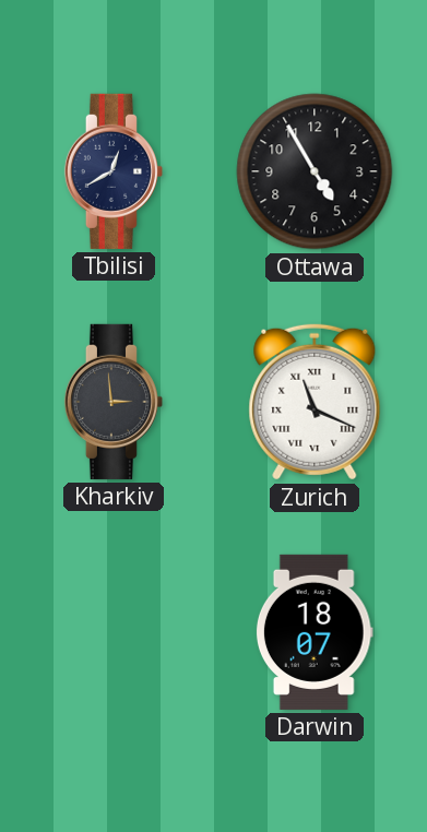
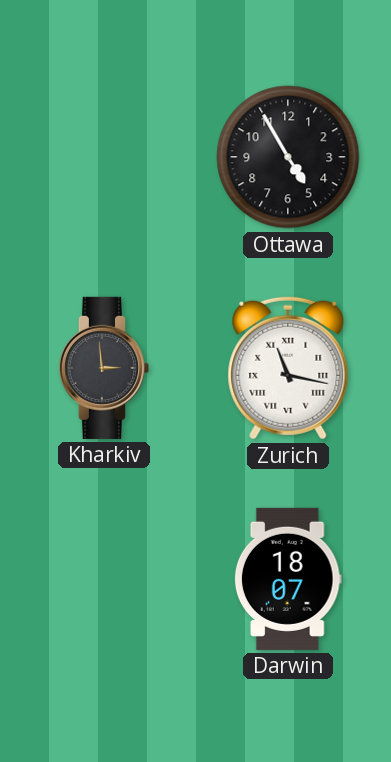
Tbilisi: 12:40 -> none
Zurich: 11:19 -> 11:17
